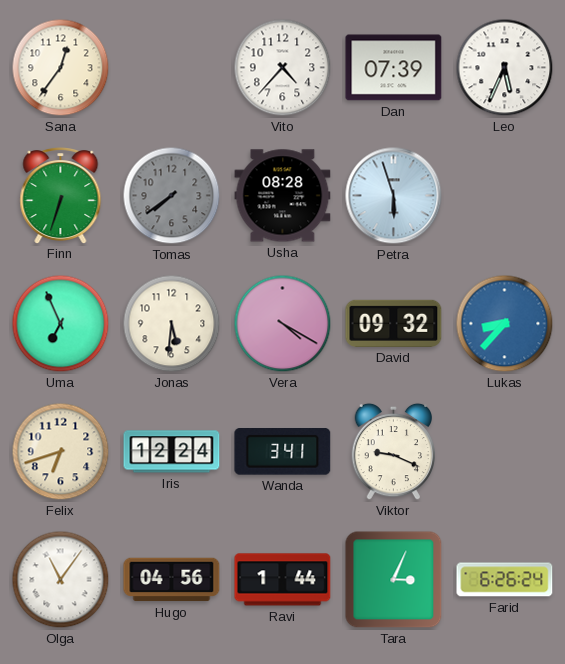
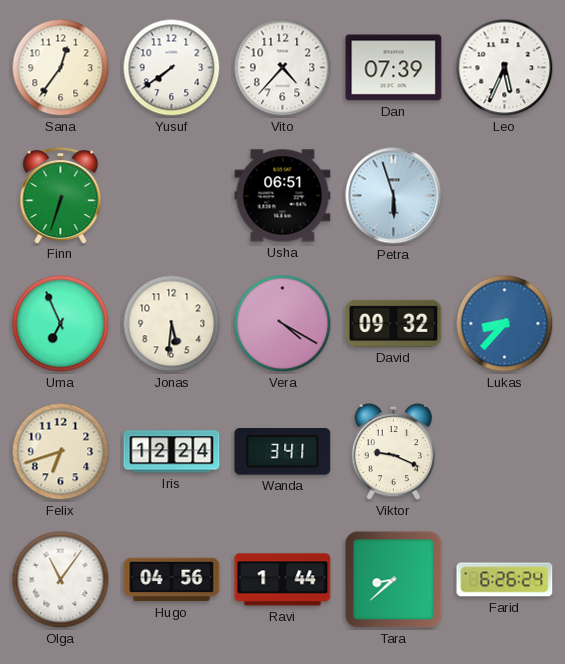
Yusuf: none -> 7:39
Tomas: 7:39 -> none
Usha: 08:28 -> 06:51
Tara: 3:04 -> 8:38
